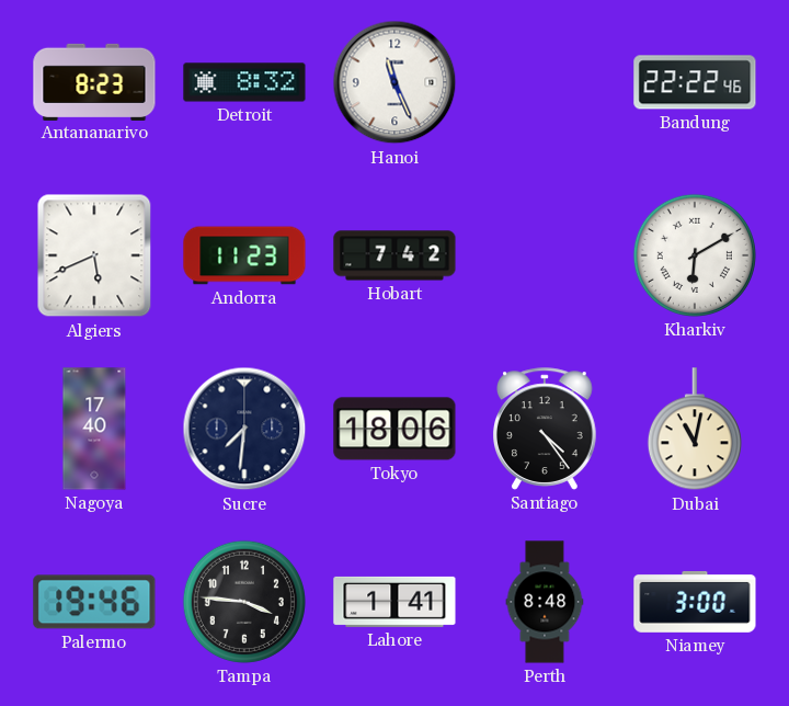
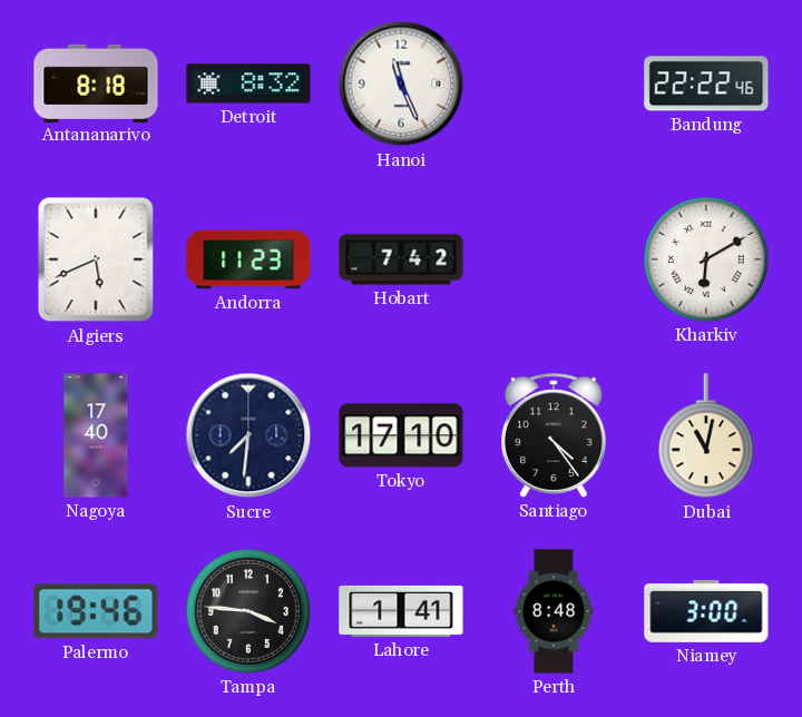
Antananarivo: 8:23 -> 8:18
Tokyo: 18:06 -> 17:10
